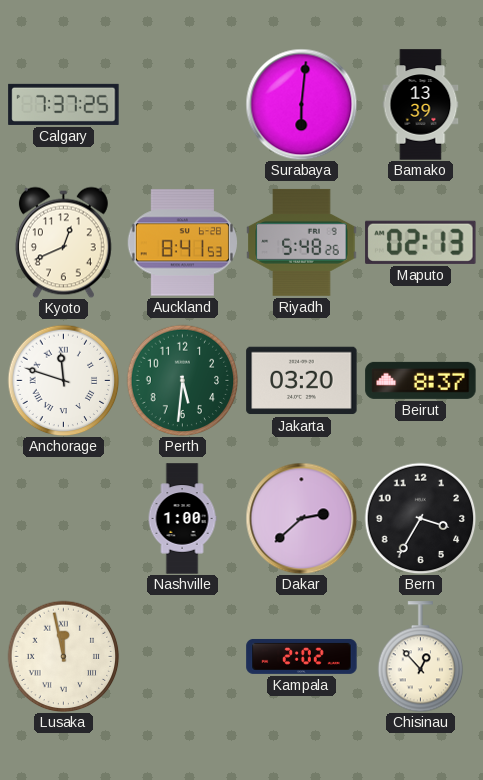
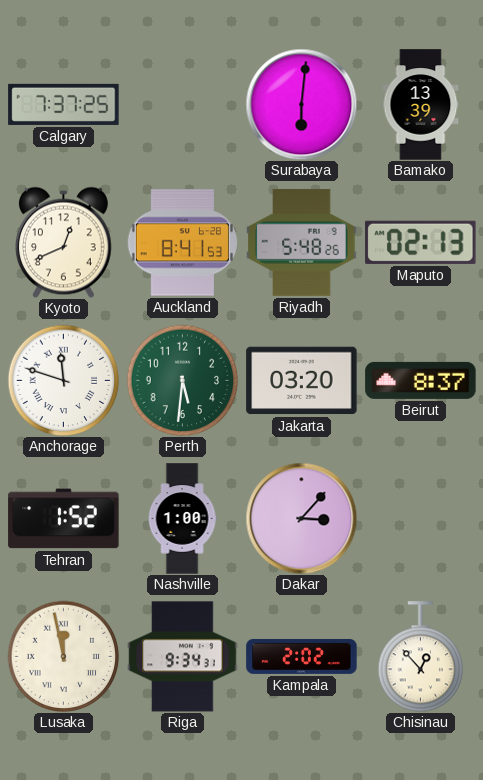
Tehran: none -> 1:52
Dakar: 2:38 -> 3:07
Bern: 3:35 -> none
Riga: none -> 9:34
